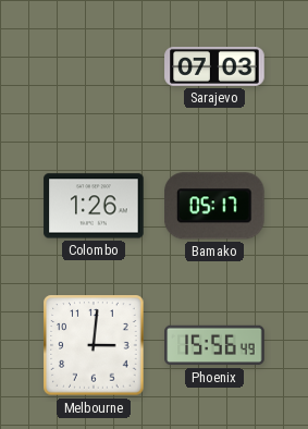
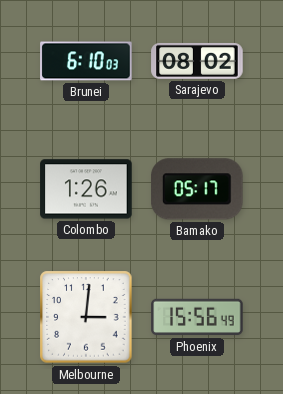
Brunei: none -> 6:10
Sarajevo: 07:03 -> 08:02
